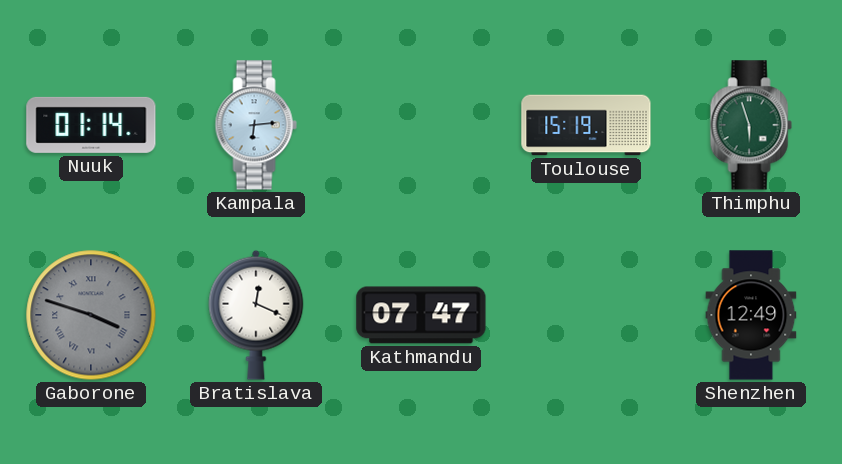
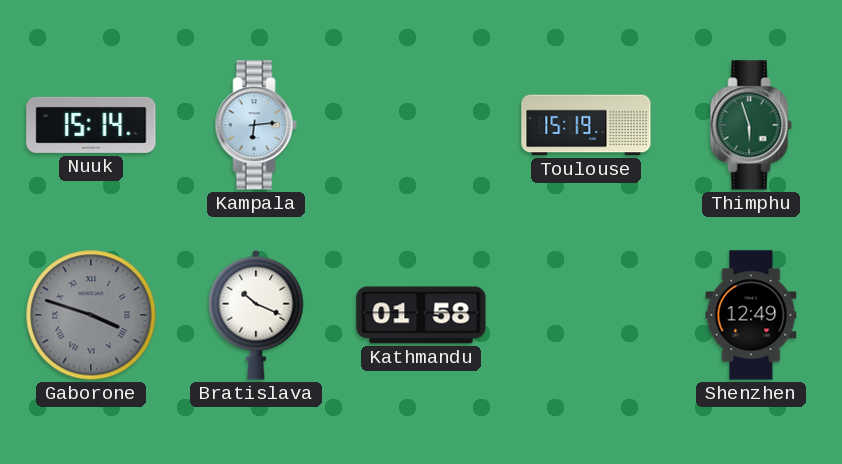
Nuuk: 01:14 -> 15:14
Bratislava: 12:19 -> 10:19
Kathmandu: 07:47 -> 01:58
